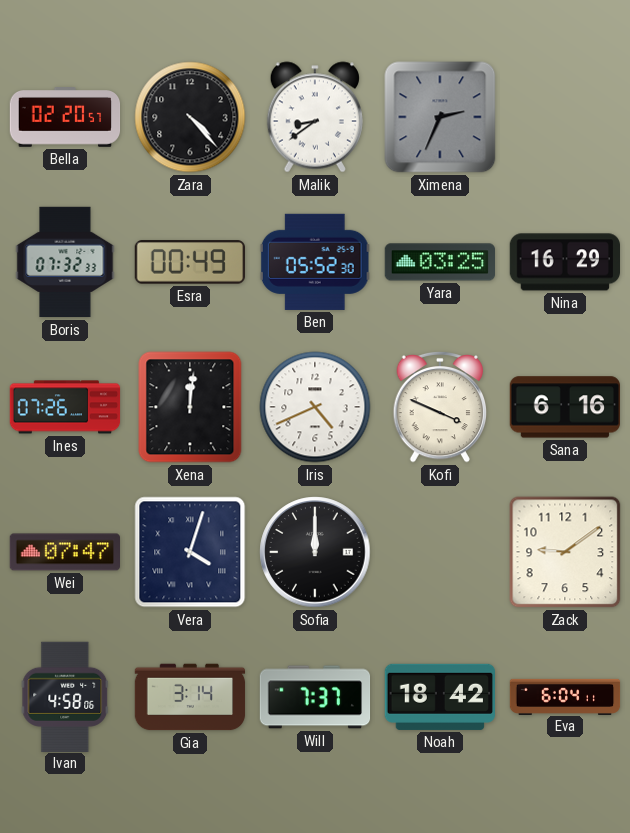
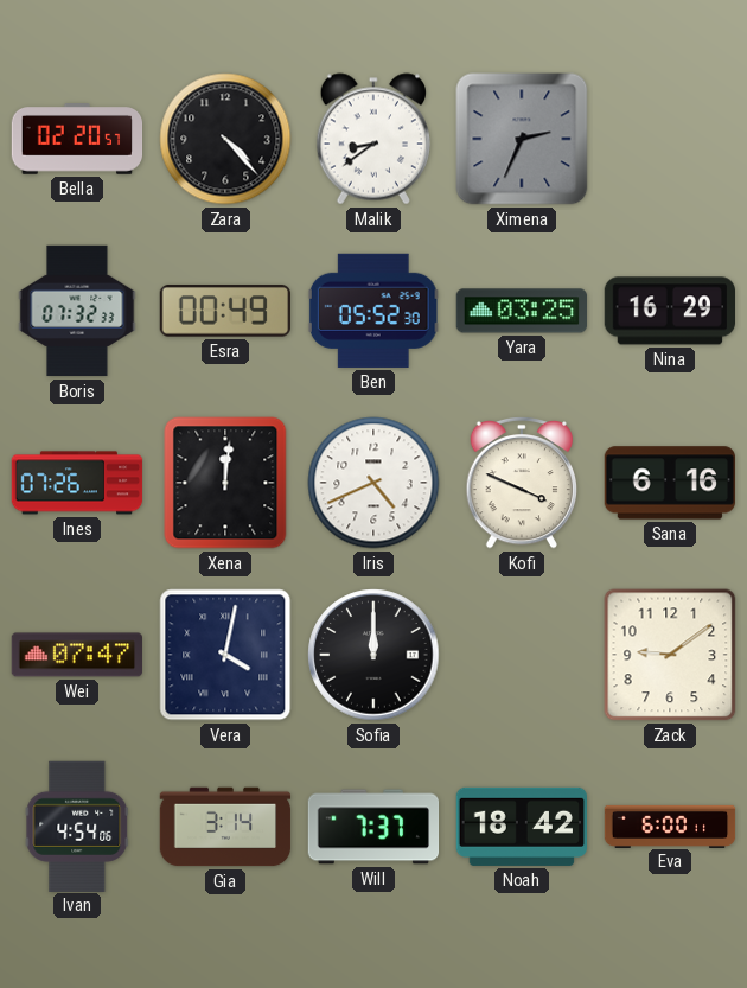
Vera: 4:03 -> 4:02
Ivan: 4:58 -> 4:54
Eva: 6:04 -> 6:00
